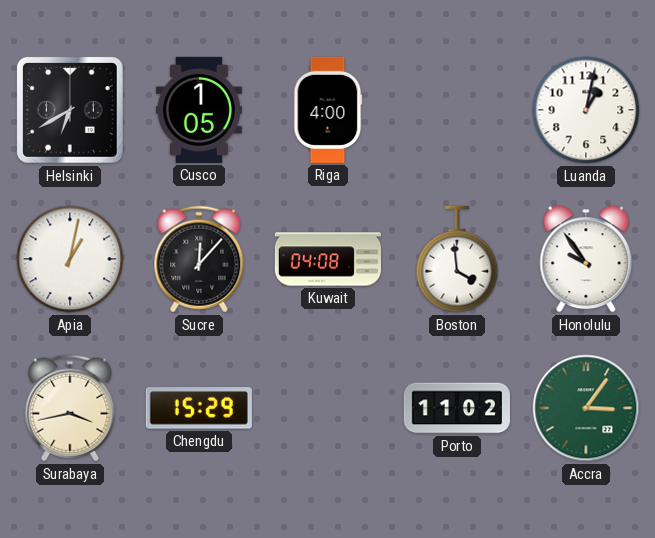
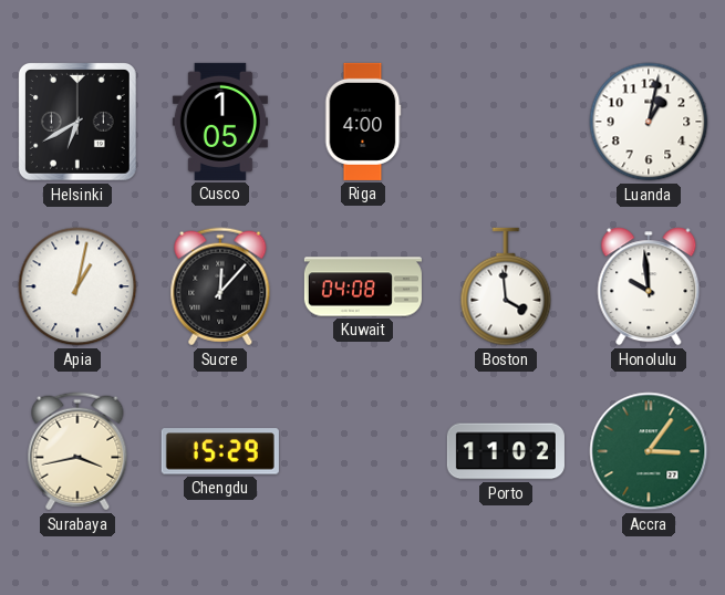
Honolulu: 9:54 -> 9:59
